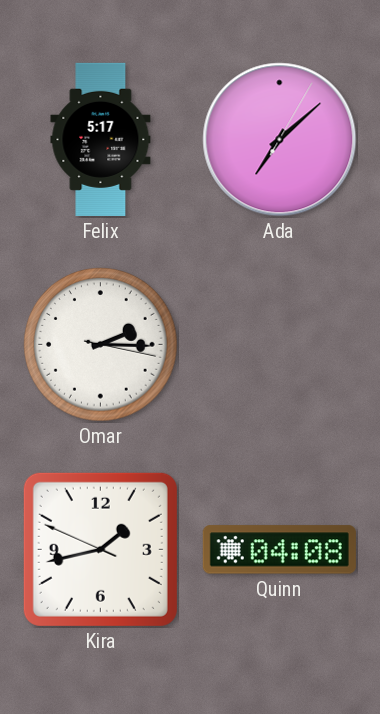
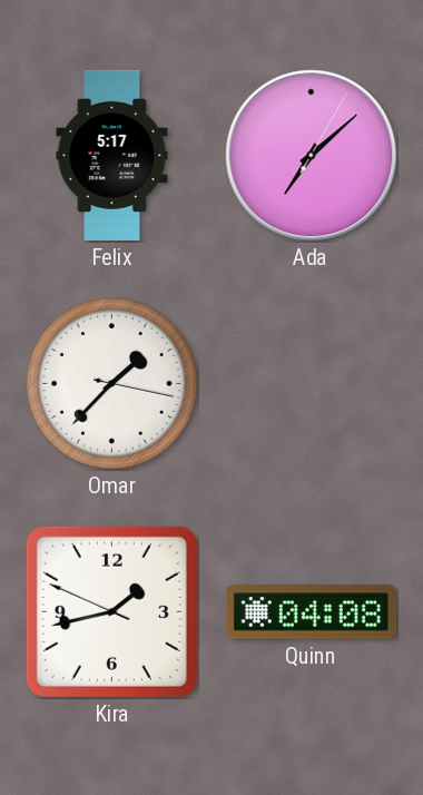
Omar: 2:15 -> 1:37
